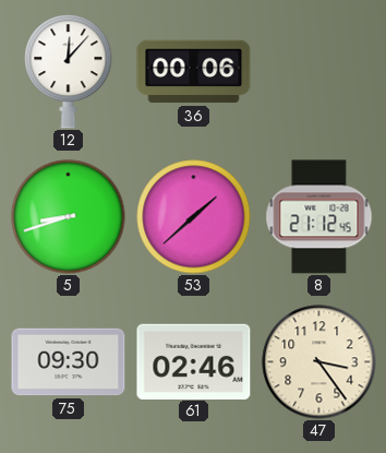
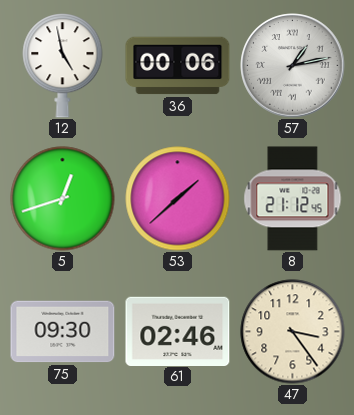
12: 12:07 -> 4:58
57: none -> 1:13
5: 8:42 -> 12:42
